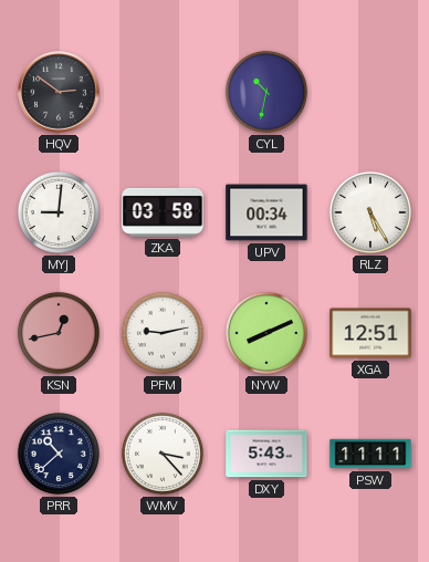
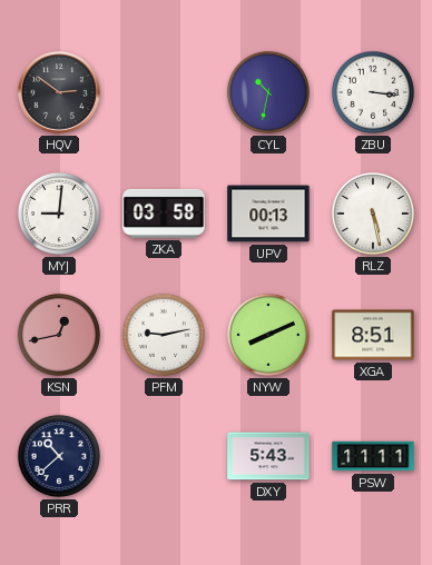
ZBU: none -> 3:16
UPV: 00:34 -> 00:13
RLZ: 5:25 -> 5:28
XGA: 12:51 -> 8:51
WMV: 3:23 -> none
